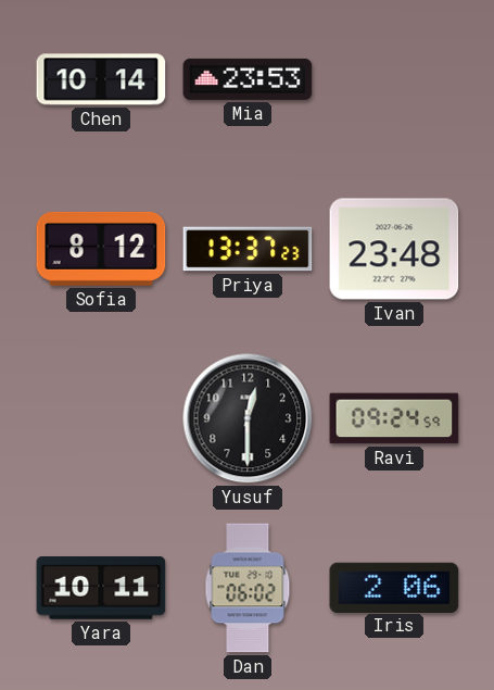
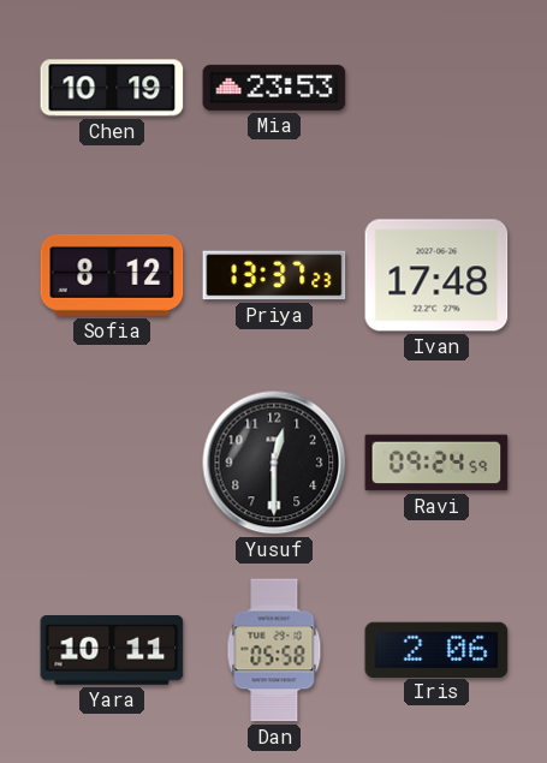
Chen: 10:14 -> 10:19
Ivan: 23:48 -> 17:48
Dan: 06:02 -> 05:58
